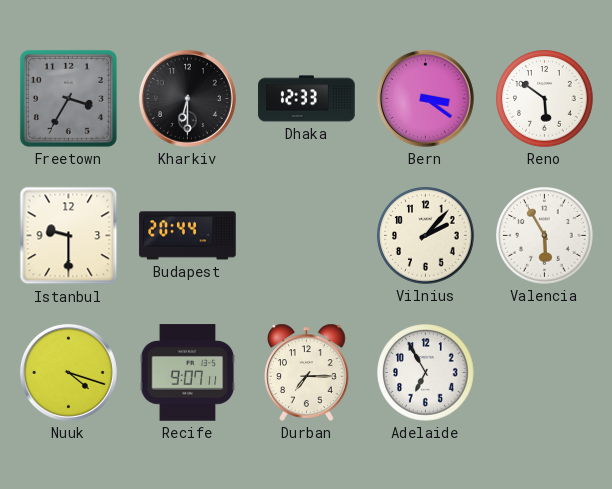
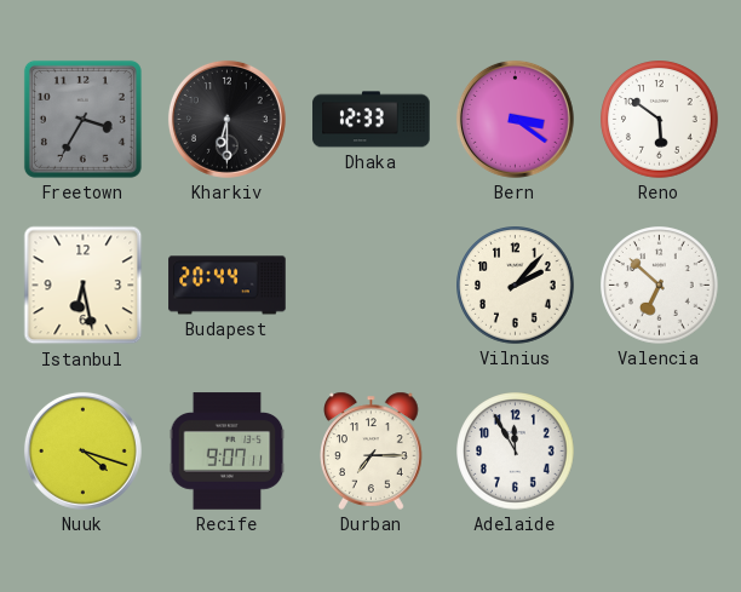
Istanbul: 9:30 -> 6:28
Valencia: 5:55 -> 6:52
Adelaide: 6:55 -> 11:55
